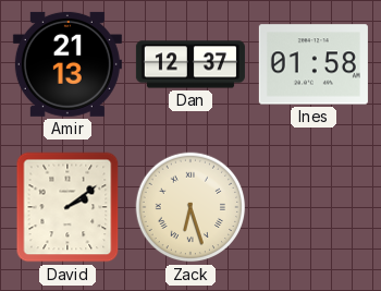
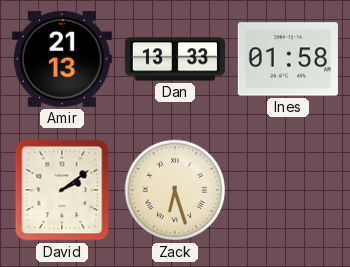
Dan: 12:37 -> 13:33
